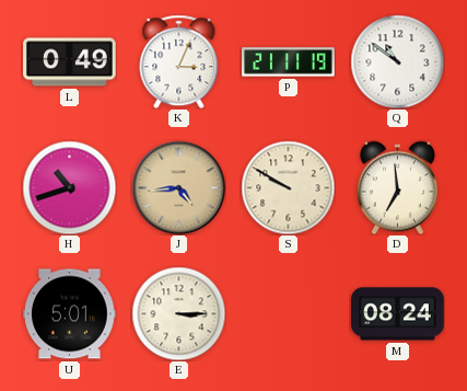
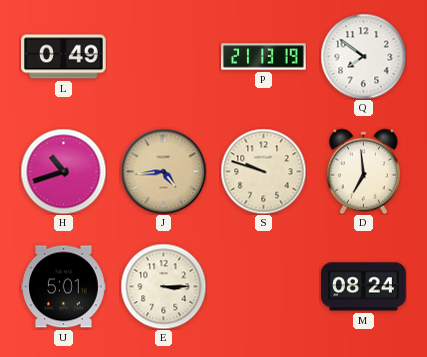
K: 3:04 -> none
P: 21:11 -> 21:13
Q: 10:51 -> 7:51
S: 9:50 -> 9:48
